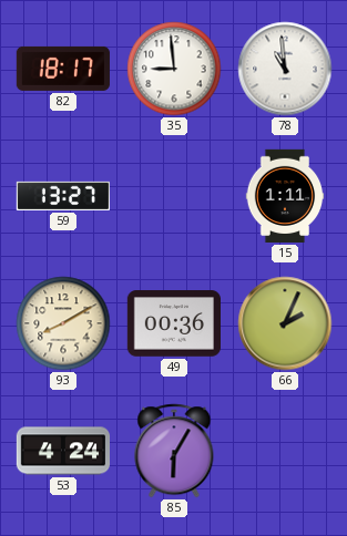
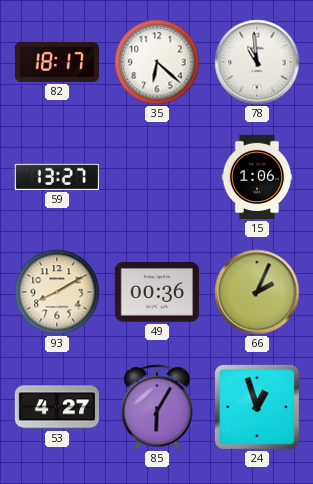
35: 8:59 -> 6:22
15: 1:11 -> 1:06
53: 4:24 -> 4:27
24: none -> 12:57
